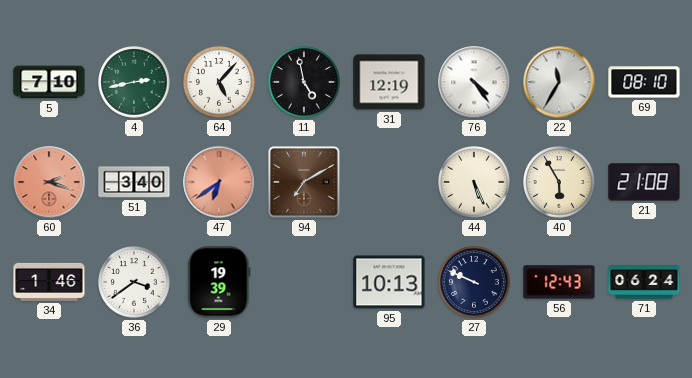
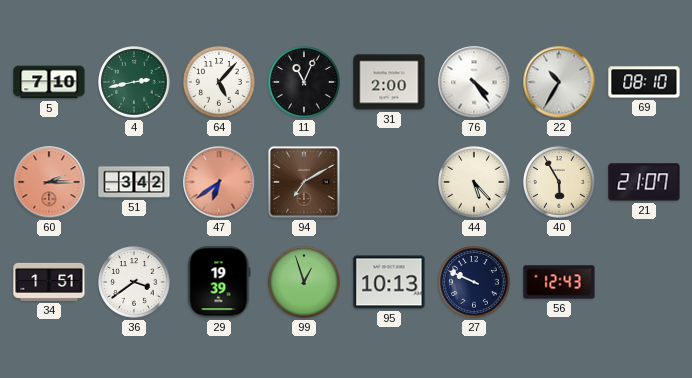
11: 4:58 -> 11:04
31: 12:19 -> 2:00
22: 11:35 -> 10:35
60: 2:18 -> 2:15
51: 3:40 -> 3:42
44: 5:26 -> 5:23
21: 21:08 -> 21:07
34: 1:46 -> 1:51
99: none -> 12:57
71: 06:24 -> none
